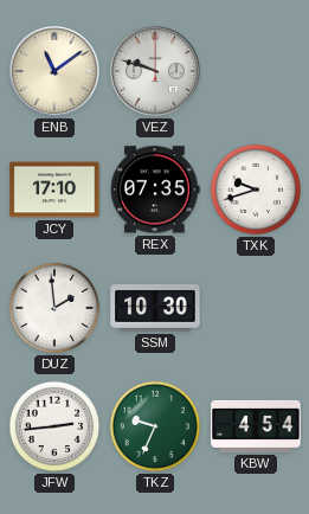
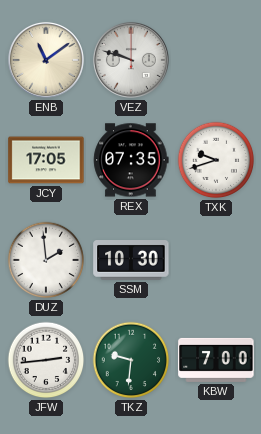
JCY: 17:10 -> 17:05
TKZ: 9:34 -> 9:31
KBW: 4:54 -> 7:00
